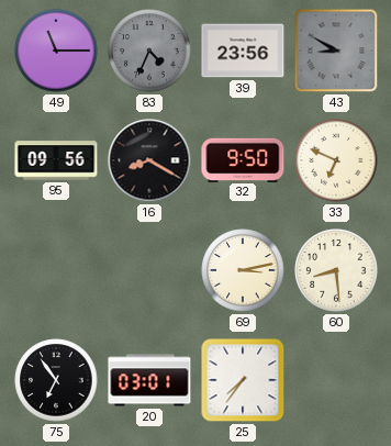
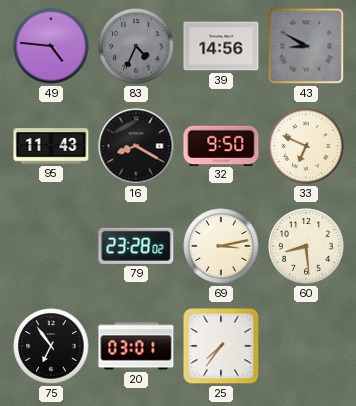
49: 11:15 -> 4:46
39: 23:56 -> 14:56
95: 09:56 -> 11:43
79: none -> 23:28
